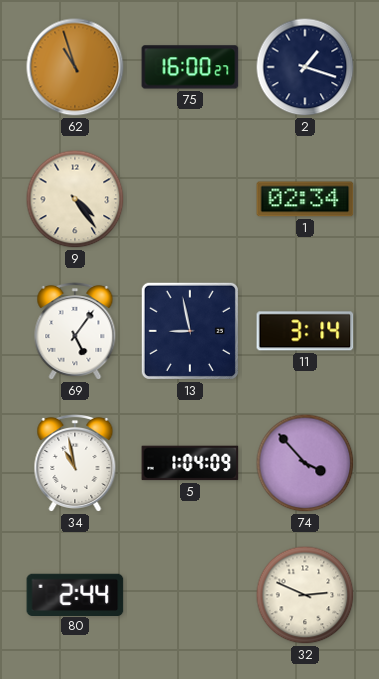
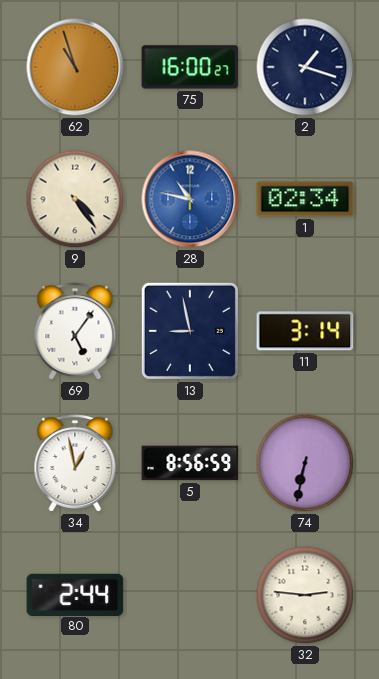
28: none -> 10:47
34: 10:58 -> 12:58
5: 1:04 -> 8:56
74: 3:53 -> 6:32
32: 2:49 -> 2:46
